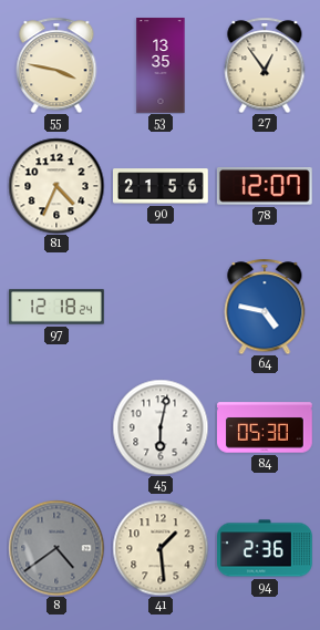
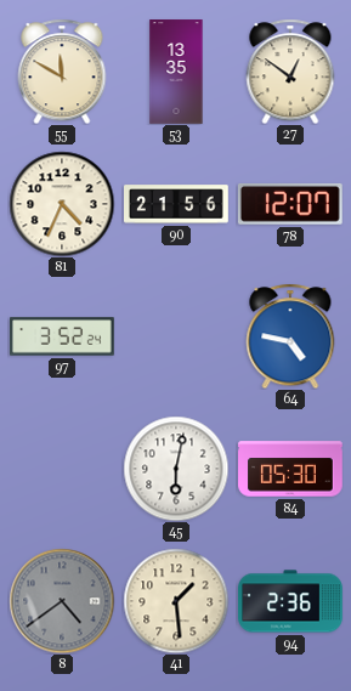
55: 3:47 -> 11:50
27: 12:54 -> 12:51
97: 12:18 -> 3:52
